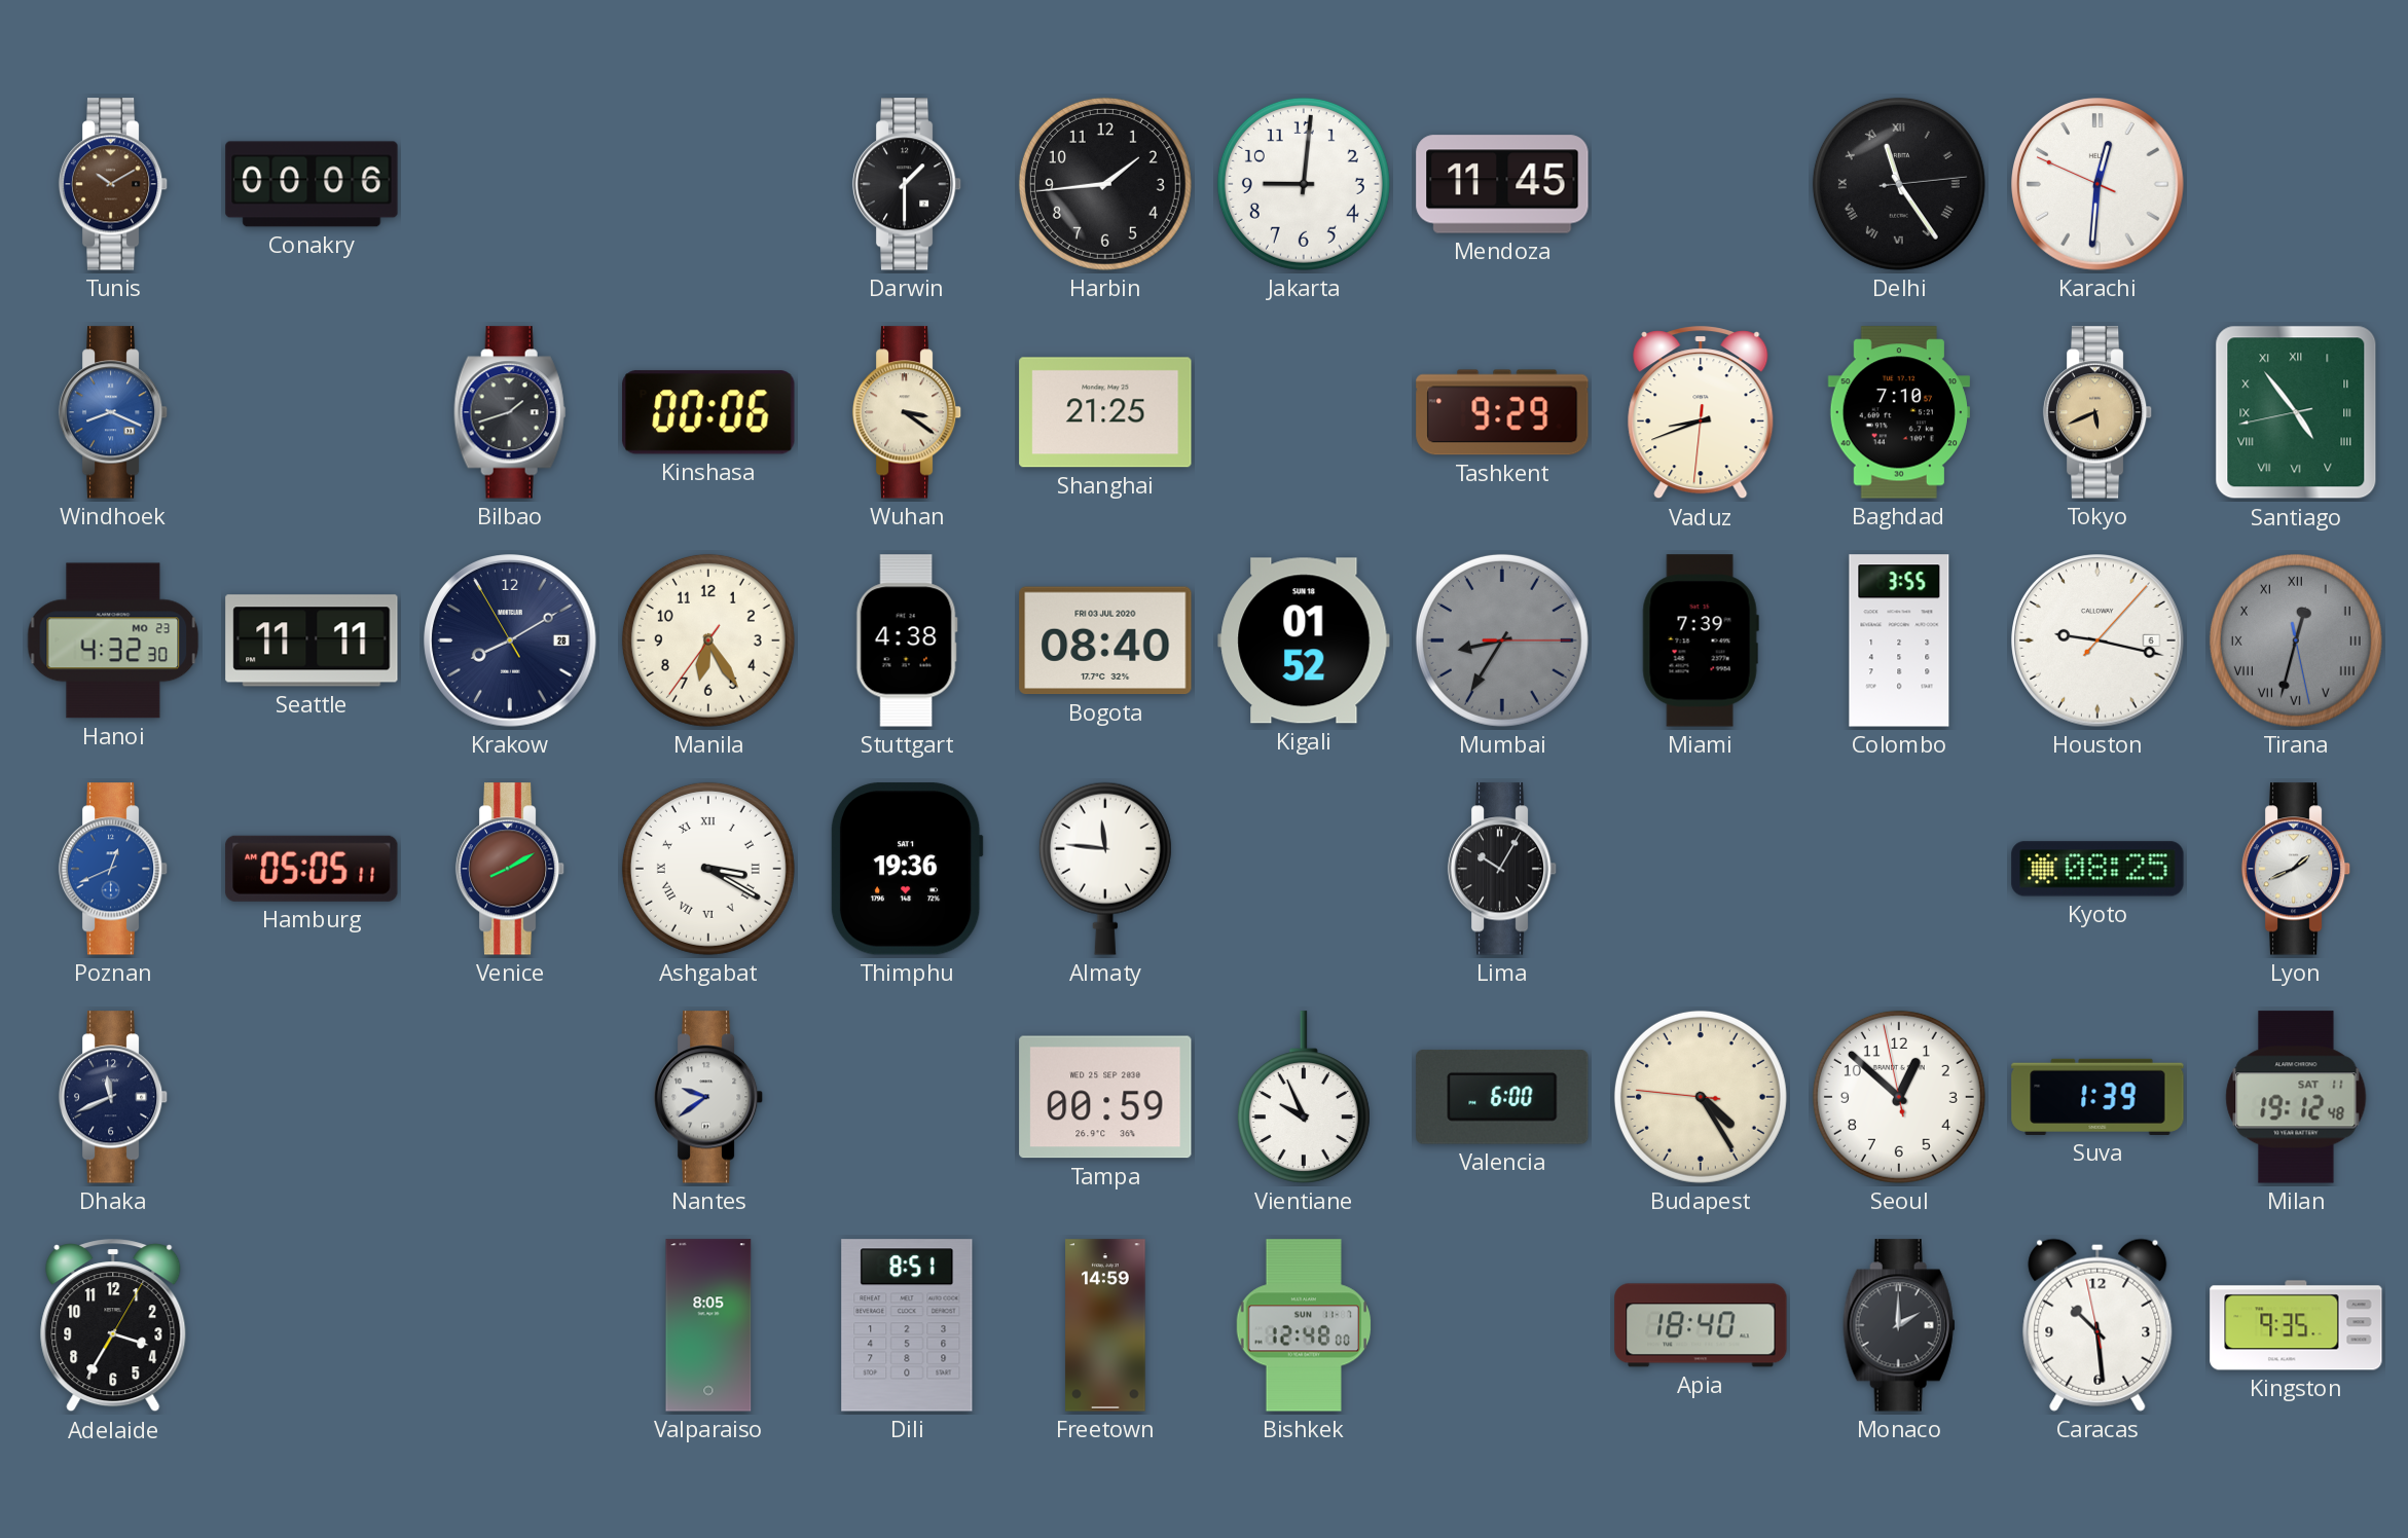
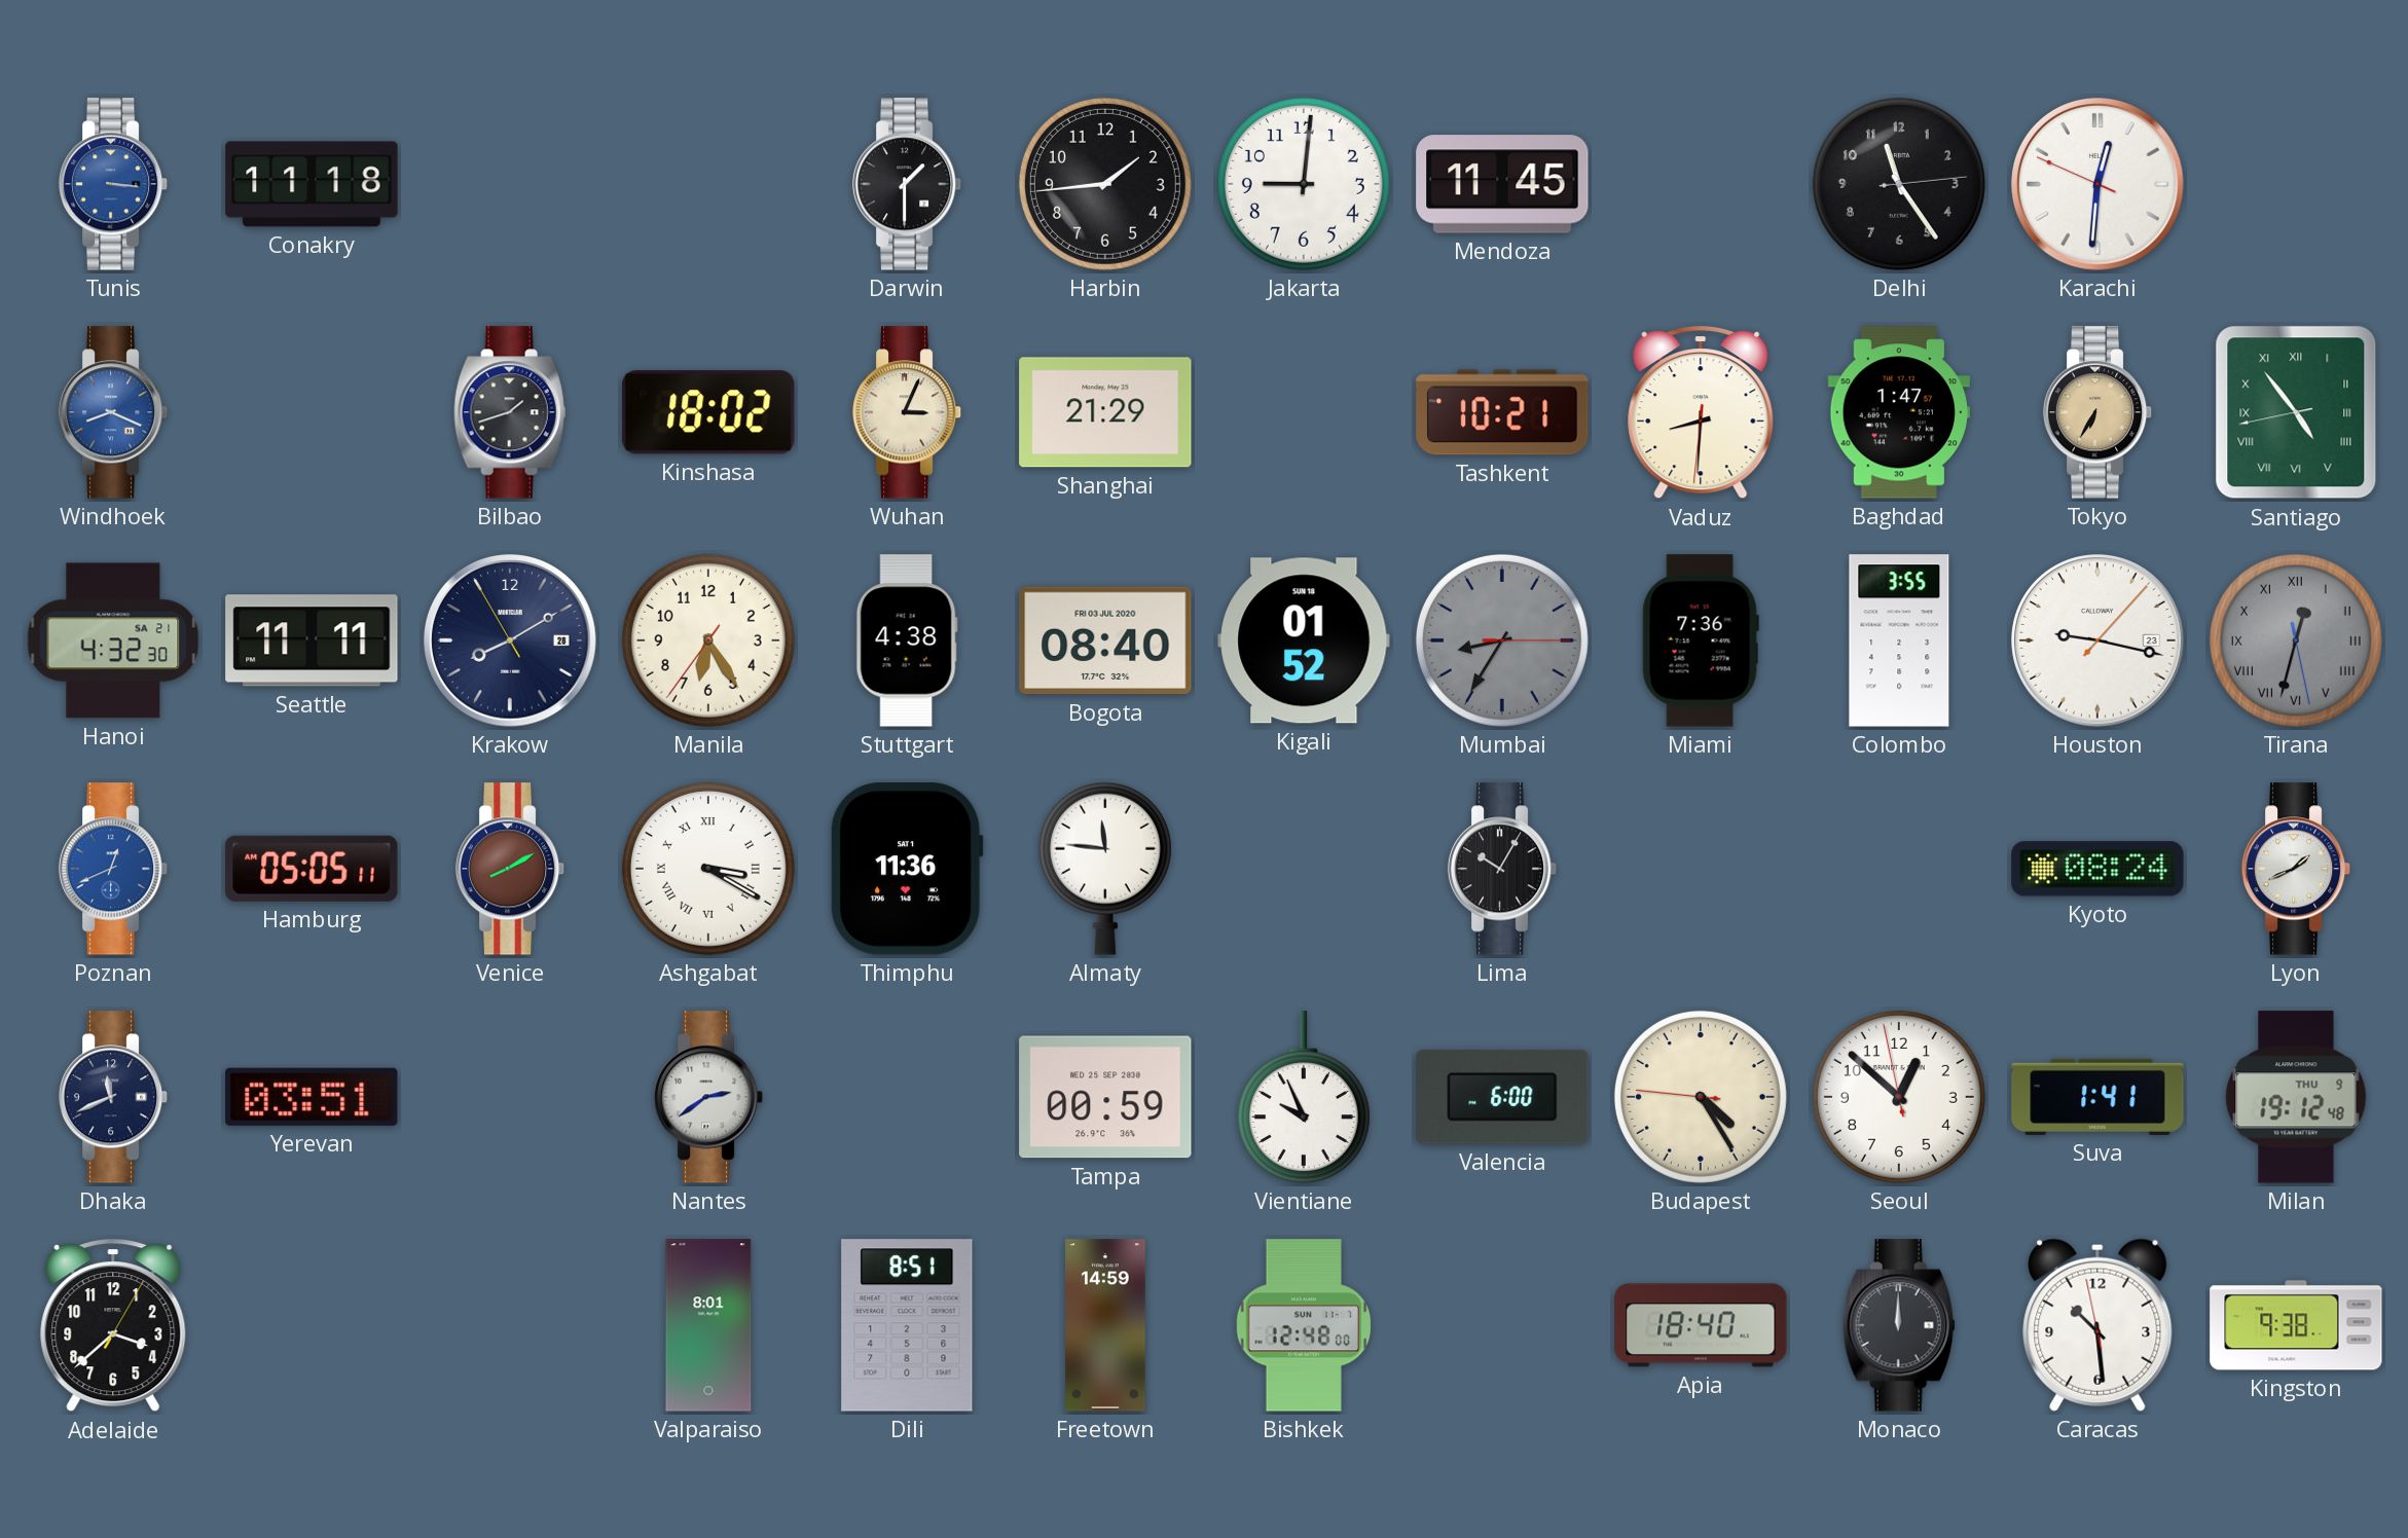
Tunis: 10:10 -> 3:16
Tunis dial: brown -> blue
Conakry: 00:06 -> 11:18
Delhi numerals: Roman -> Arabic
Kinshasa: 00:06 -> 18:02
Wuhan: 3:21 -> 3:04
Shanghai: 21:25 -> 21:29
Tashkent: 9:29 -> 10:21
Vaduz: 8:41 -> 8:30
Baghdad: 7:10 -> 1:47
Tokyo: 5:41 -> 6:35
Hanoi date: MO 23 -> SA 21
Miami: 7:39 -> 7:36
Houston date: 6 -> 23
Thimphu: 19:36 -> 11:36
Kyoto: 08:25 -> 08:24
Yerevan: none -> 03:51
Nantes: 9:39 -> 2:39
Suva: 1:39 -> 1:41
Milan date: SAT 11 -> THU 9
Adelaide: 3:35 -> 3:38
Valparaiso: 8:05 -> 8:01
Monaco: 2:00 -> 12:00
Kingston: 9:35 -> 9:38
